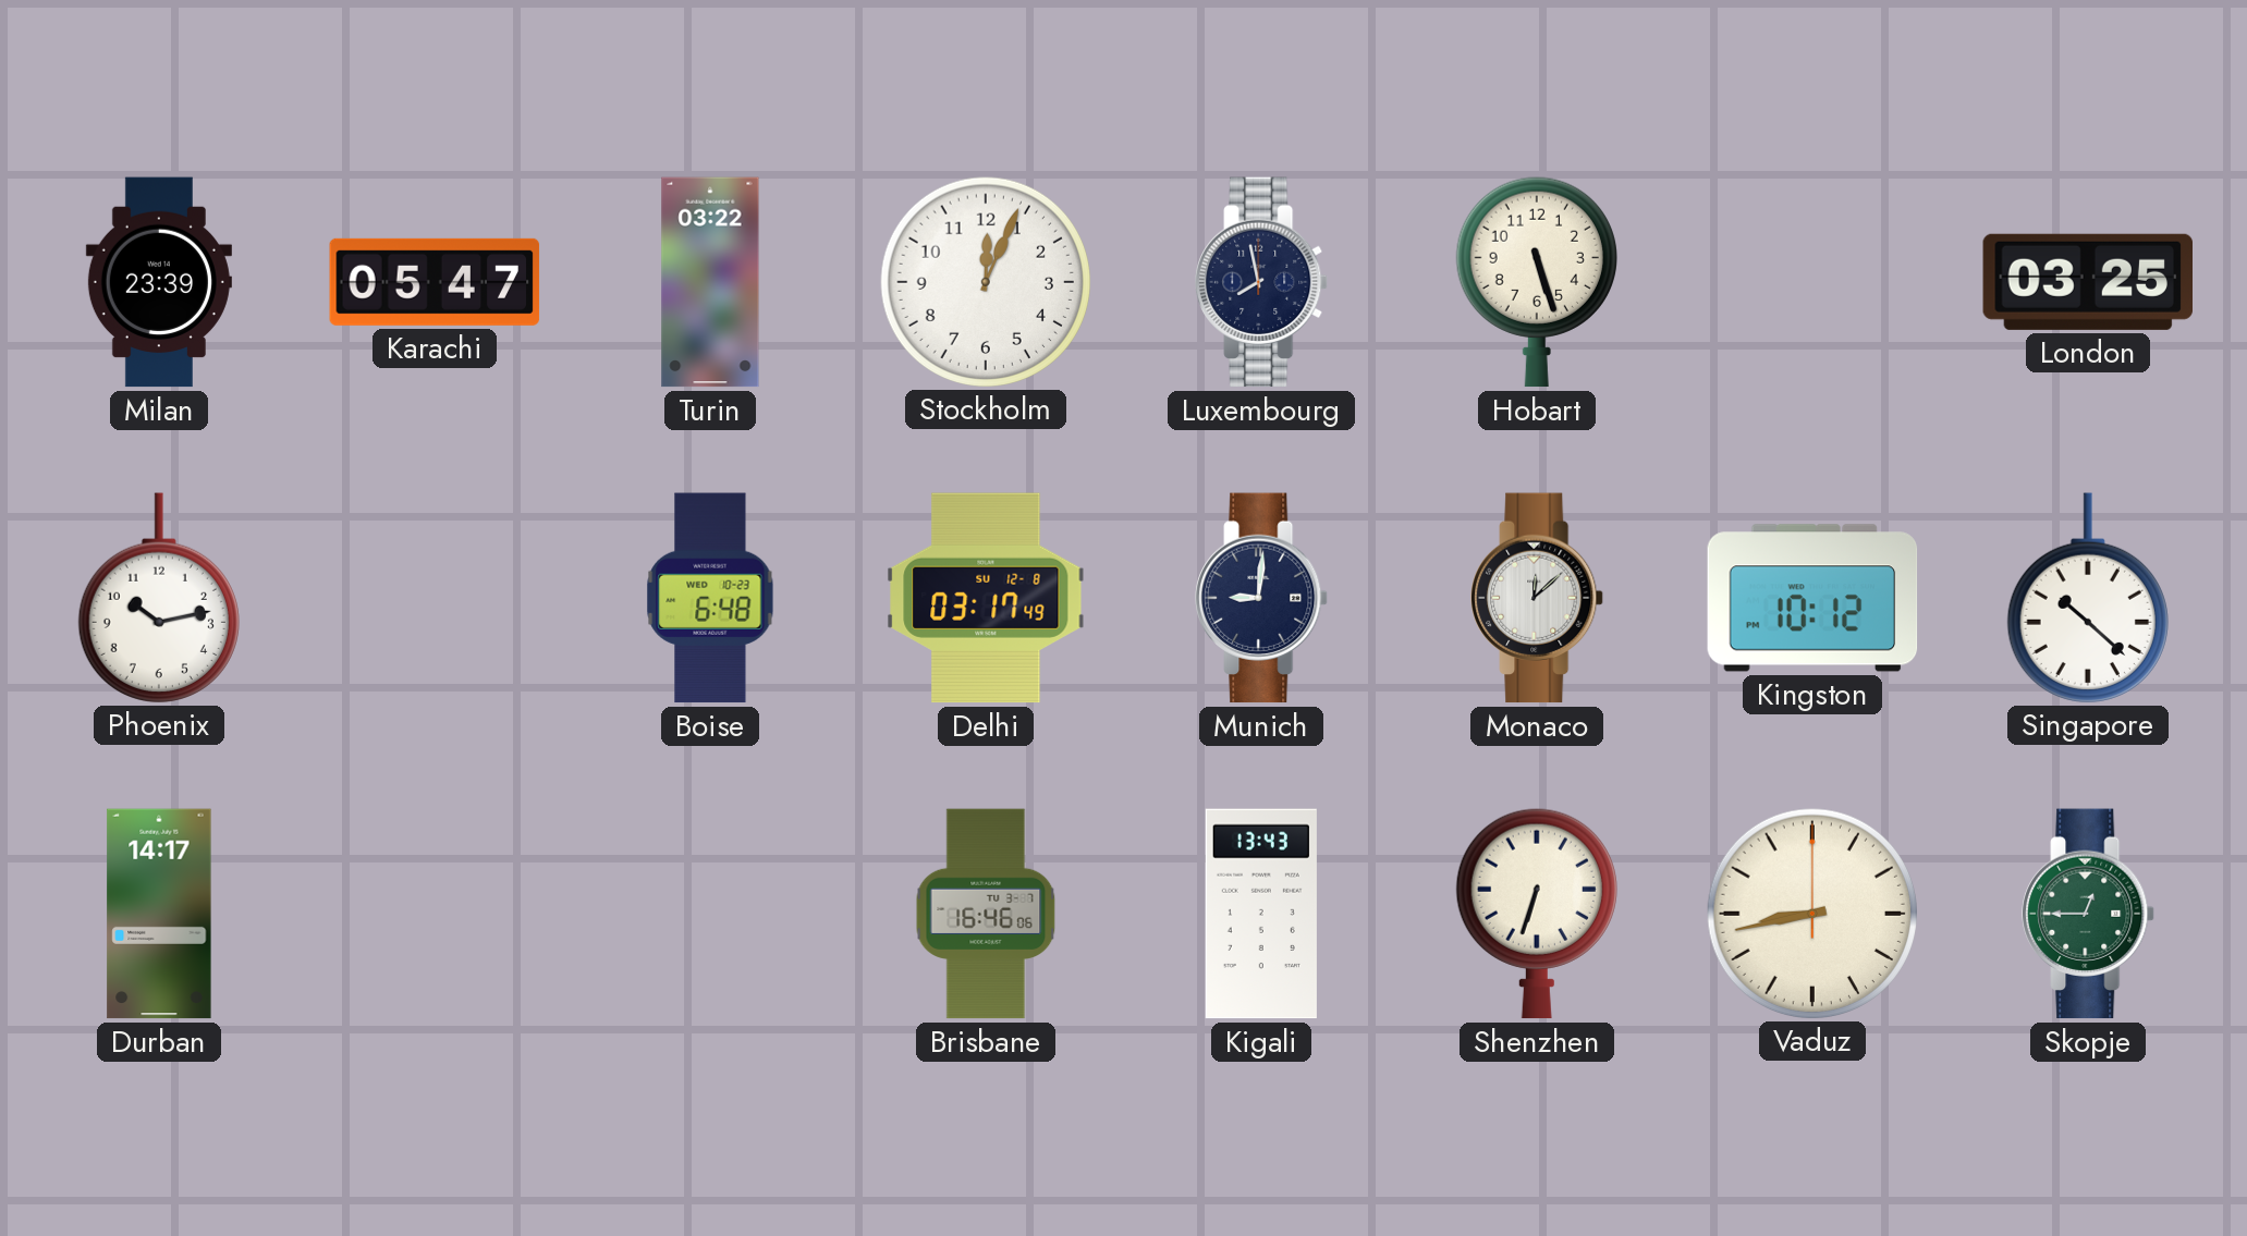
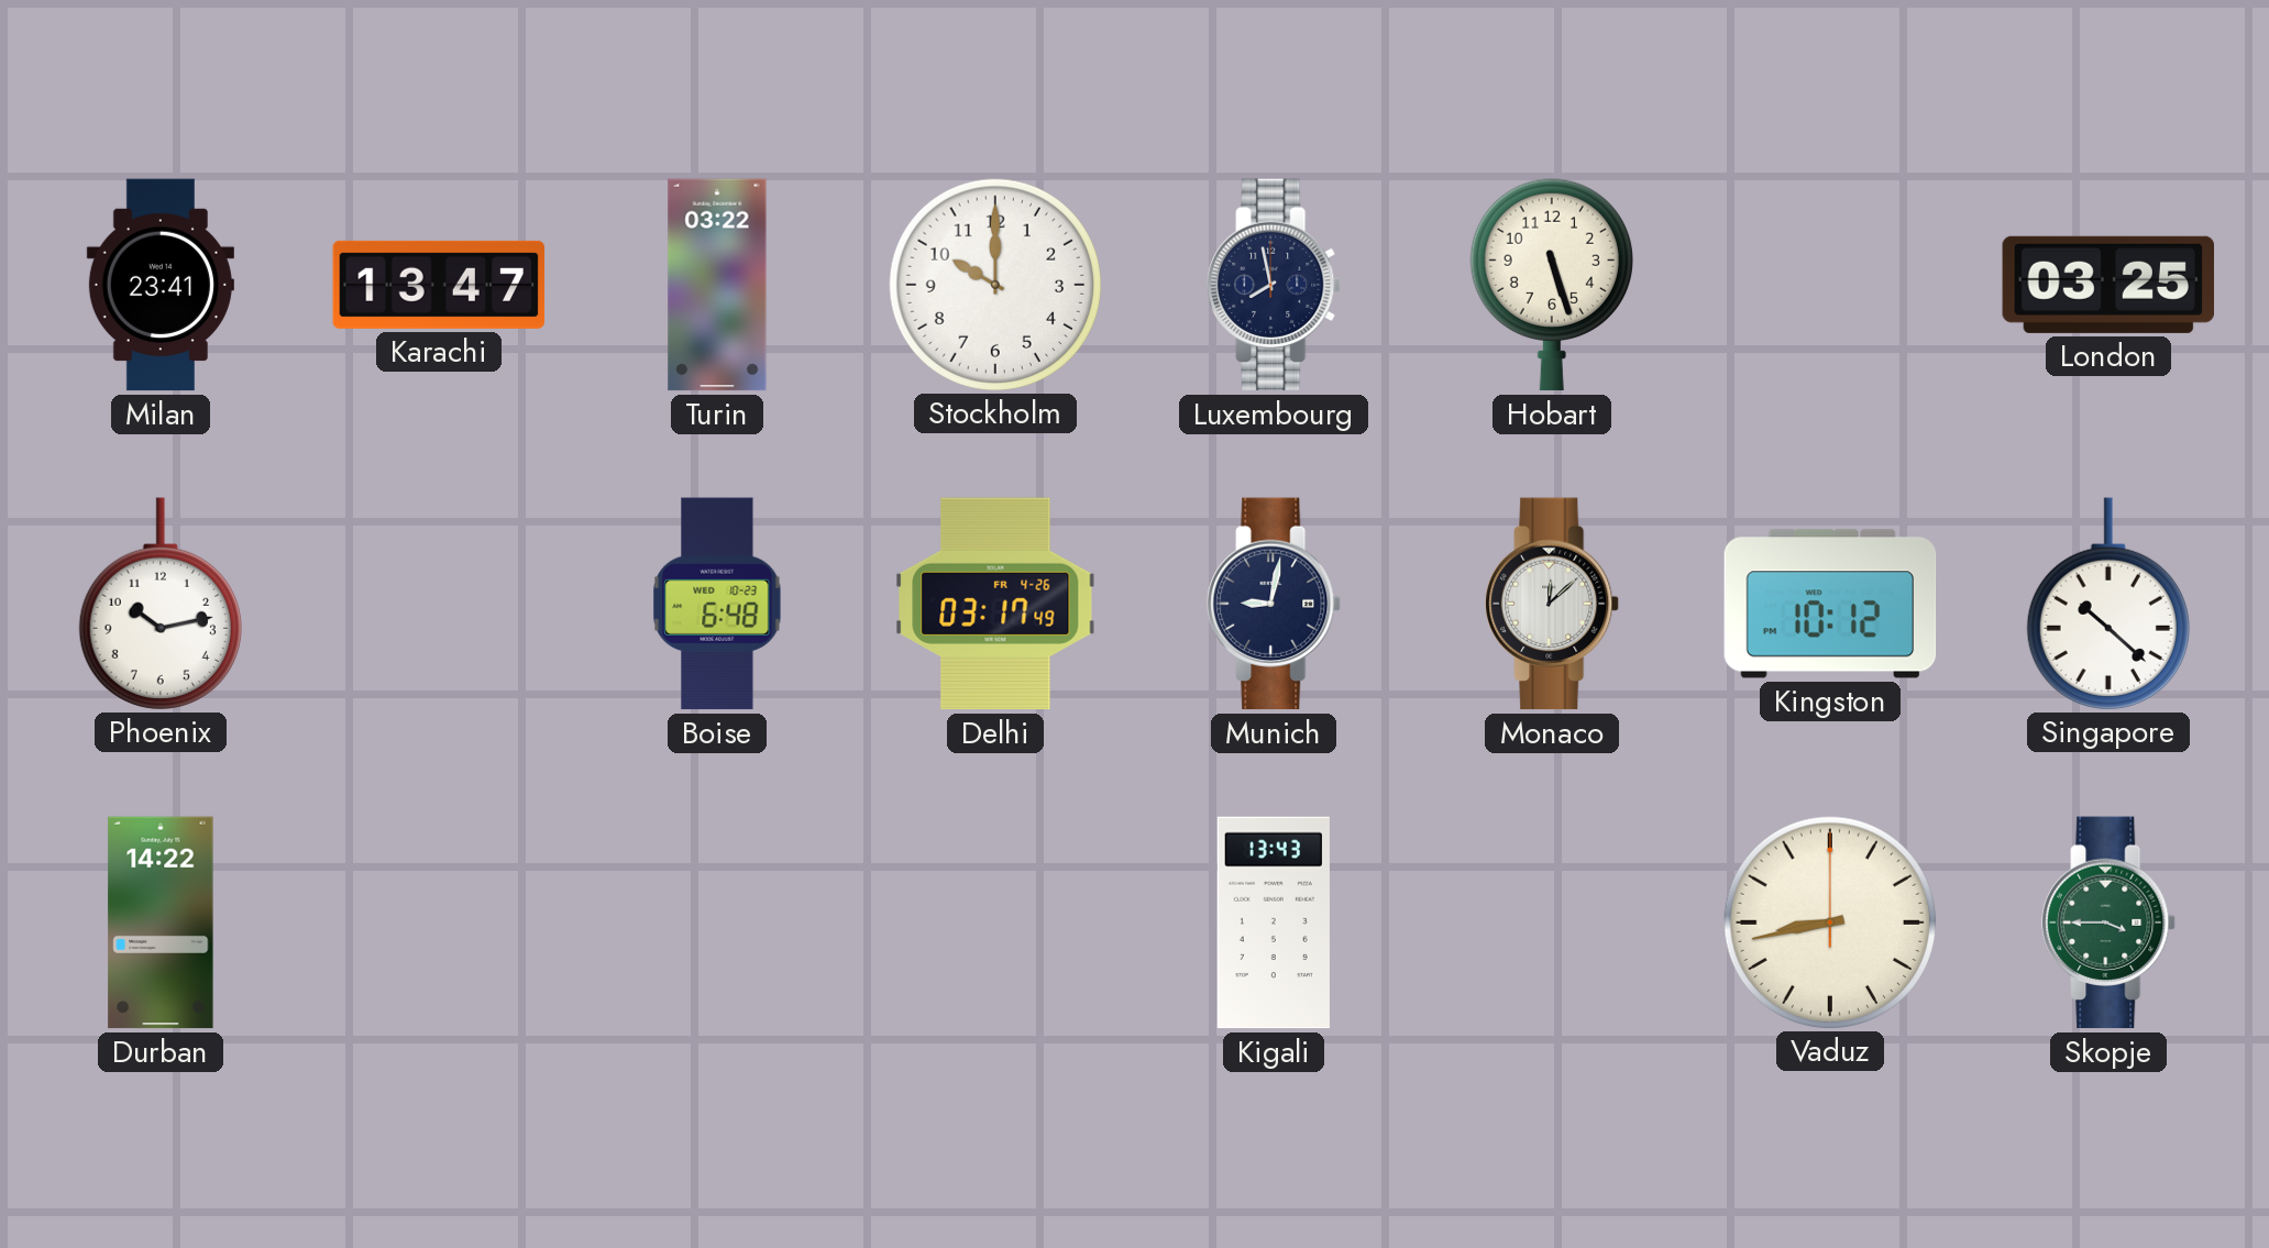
Milan: 23:39 -> 23:41
Karachi: 05:47 -> 13:47
Stockholm: 12:04 -> 10:00
Delhi date: SU 12-8 -> FR 4-26
Munich: 9:01 -> 9:02
Durban: 14:17 -> 14:22
Brisbane: 16:46 -> none
Shenzhen: 6:33 -> none
Skopje: 12:45 -> 3:45
